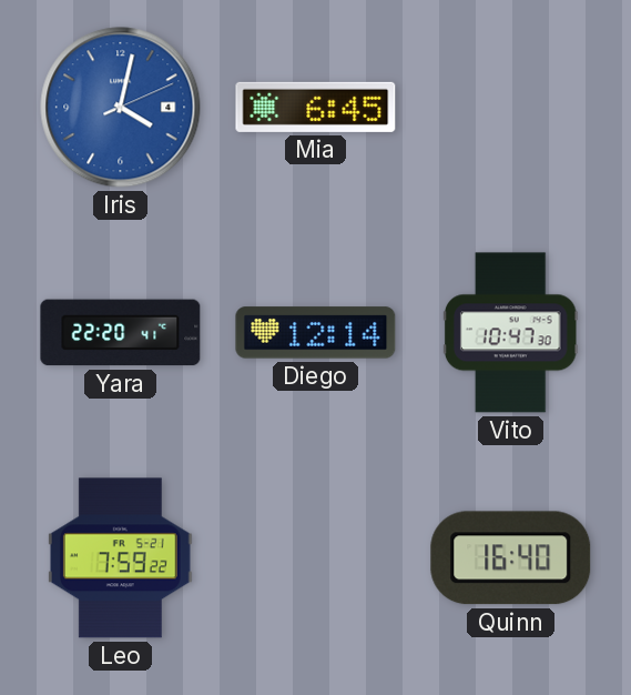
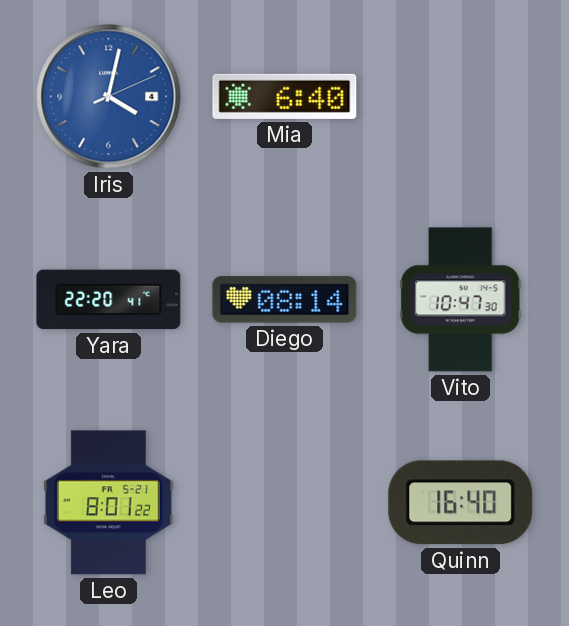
Mia: 6:45 -> 6:40
Diego: 12:14 -> 08:14
Leo: 7:59 -> 8:01
